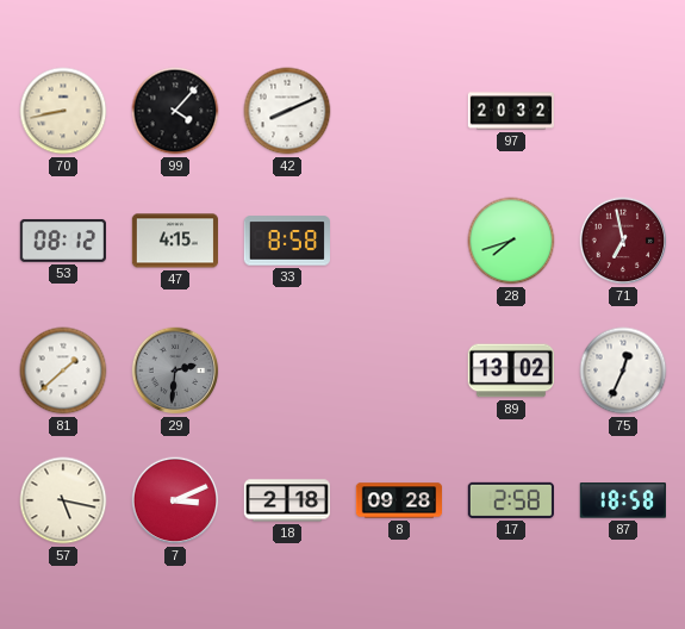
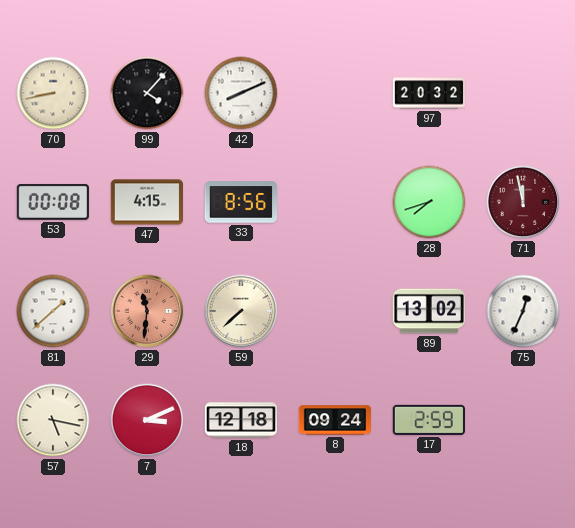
53: 08:12 -> 00:08
33: 8:58 -> 8:56
71: 6:58 -> 11:58
29: 2:31 -> 11:31
29 dial: grey -> salmon
59: none -> 7:38
18: 2:18 -> 12:18
8: 09:28 -> 09:24
17: 2:58 -> 2:59
87: 18:58 -> none
